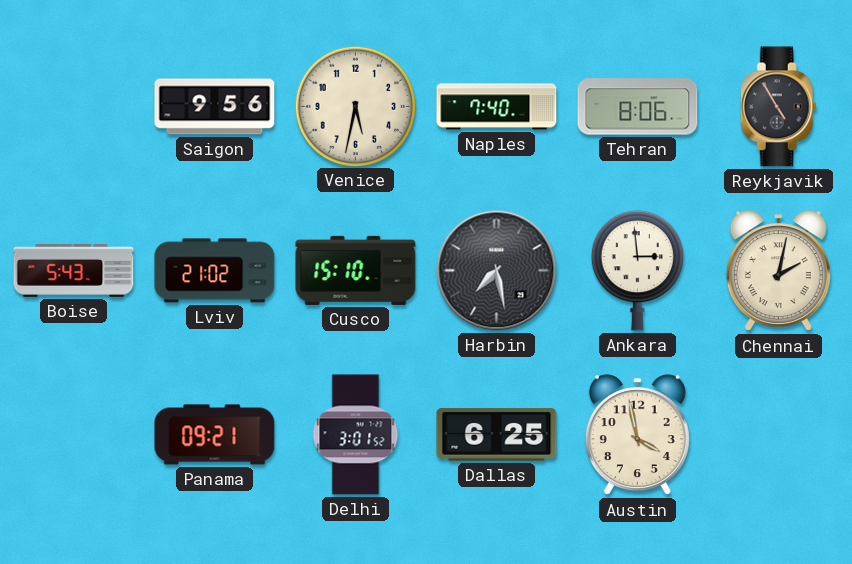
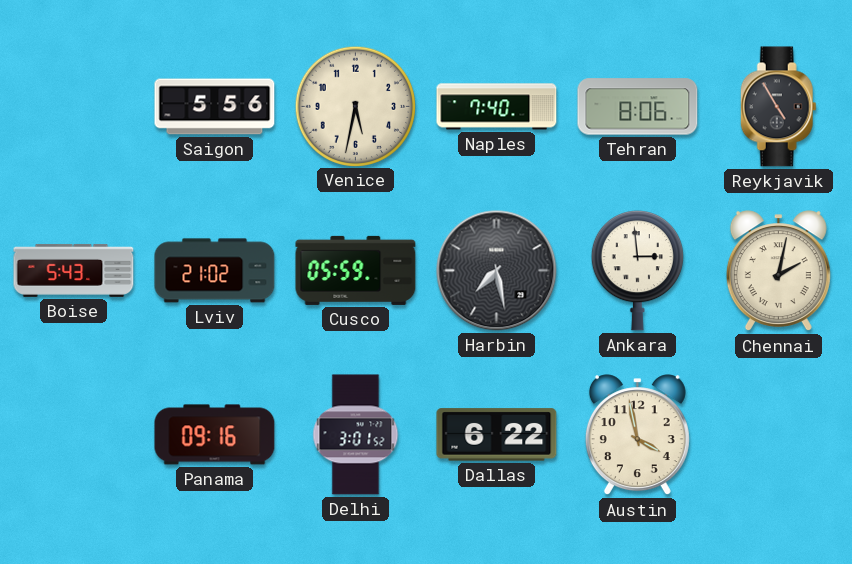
Saigon: 9:56 -> 5:56
Cusco: 15:10 -> 05:59
Panama: 09:21 -> 09:16
Dallas: 6:25 -> 6:22
